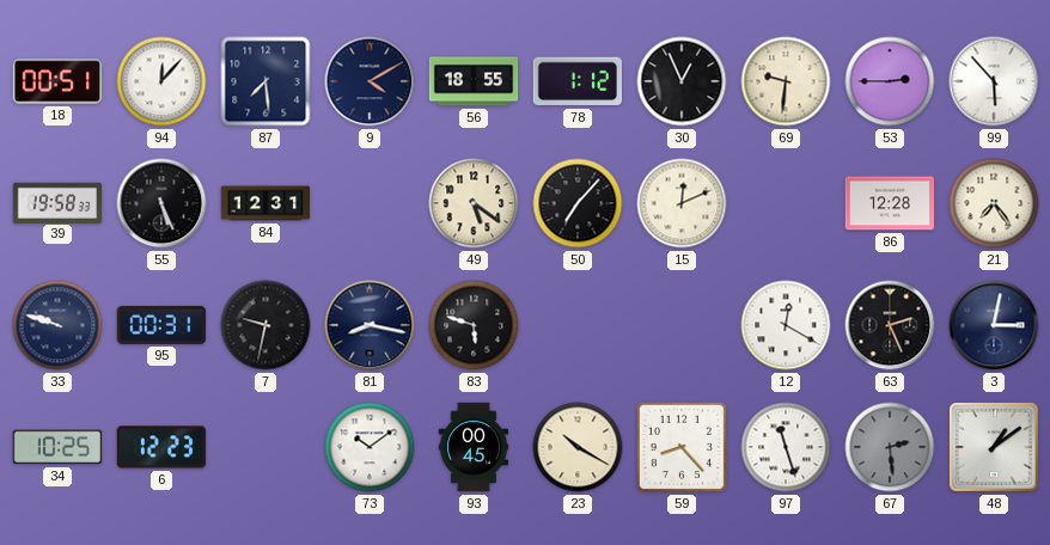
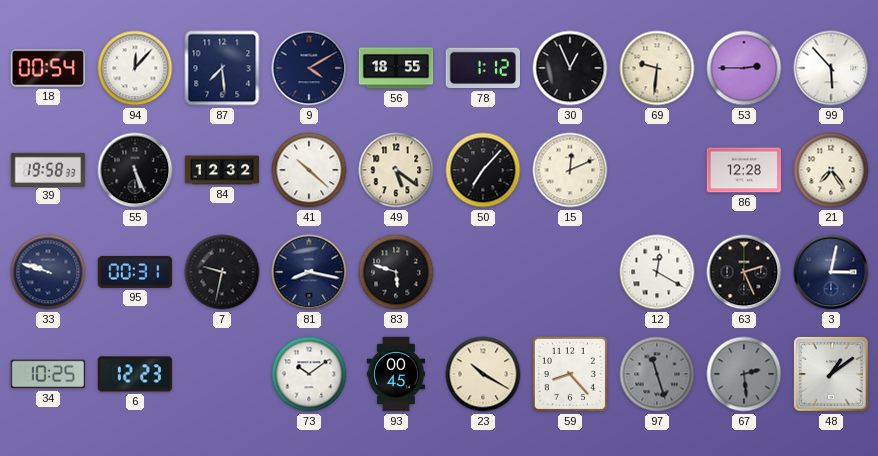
18: 00:51 -> 00:54
84: 12:31 -> 12:32
41: none -> 10:22
97 dial: white -> grey
